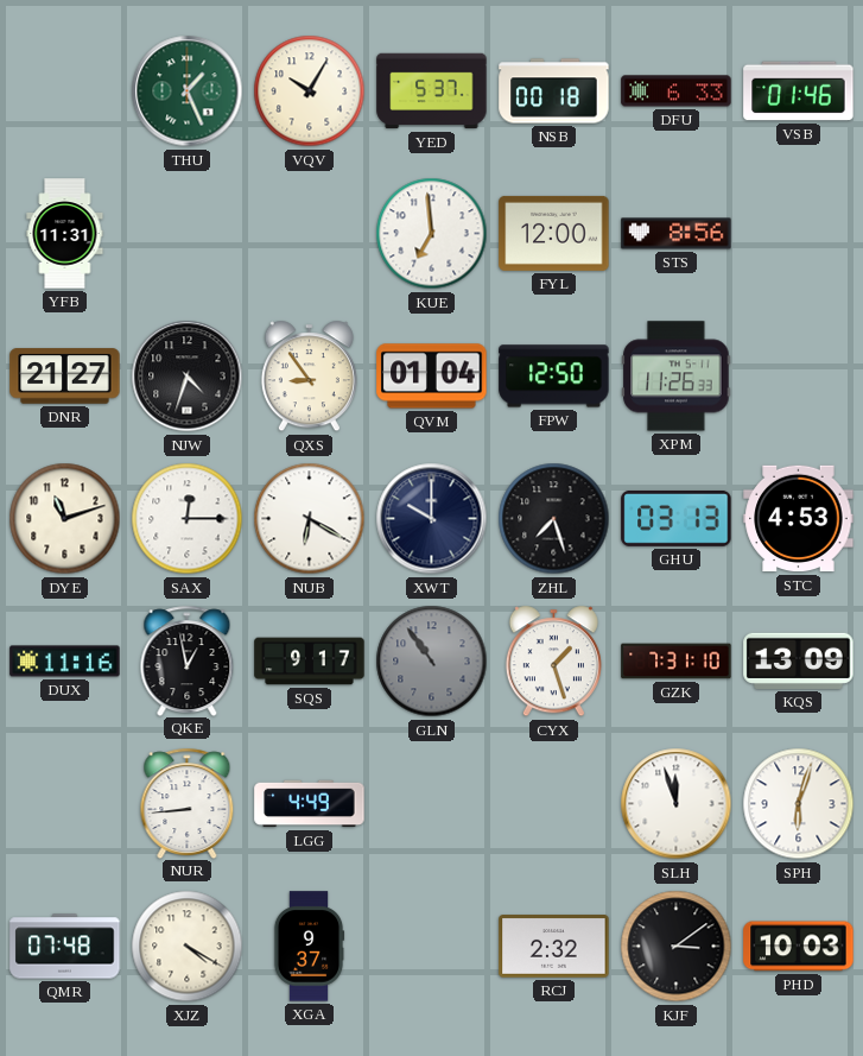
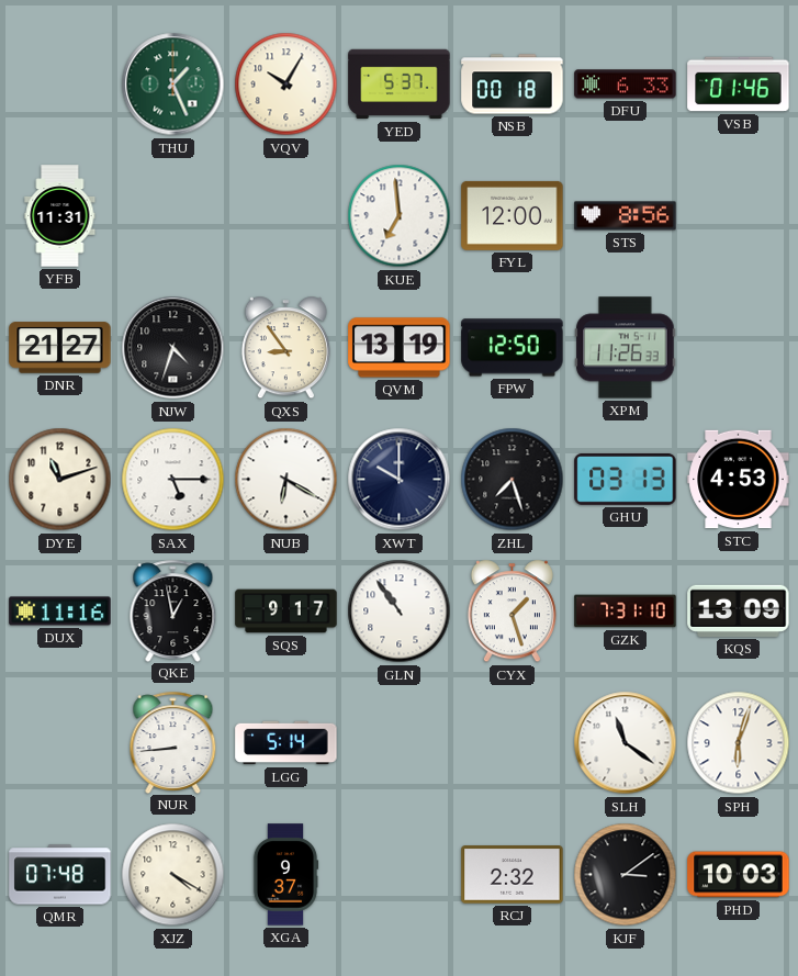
QVM: 01:04 -> 13:19
SAX: 12:15 -> 5:15
GLN dial: grey -> white
LGG: 4:49 -> 5:14
SLH: 11:57 -> 11:21
